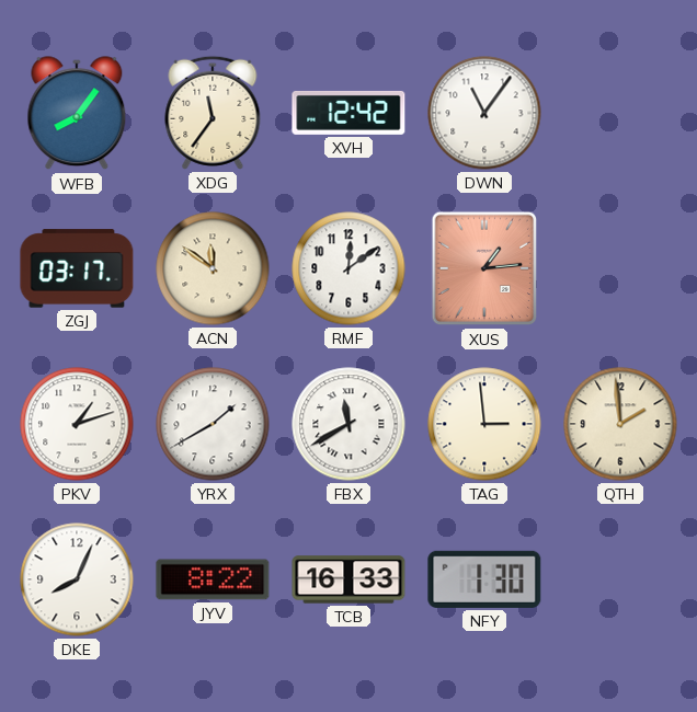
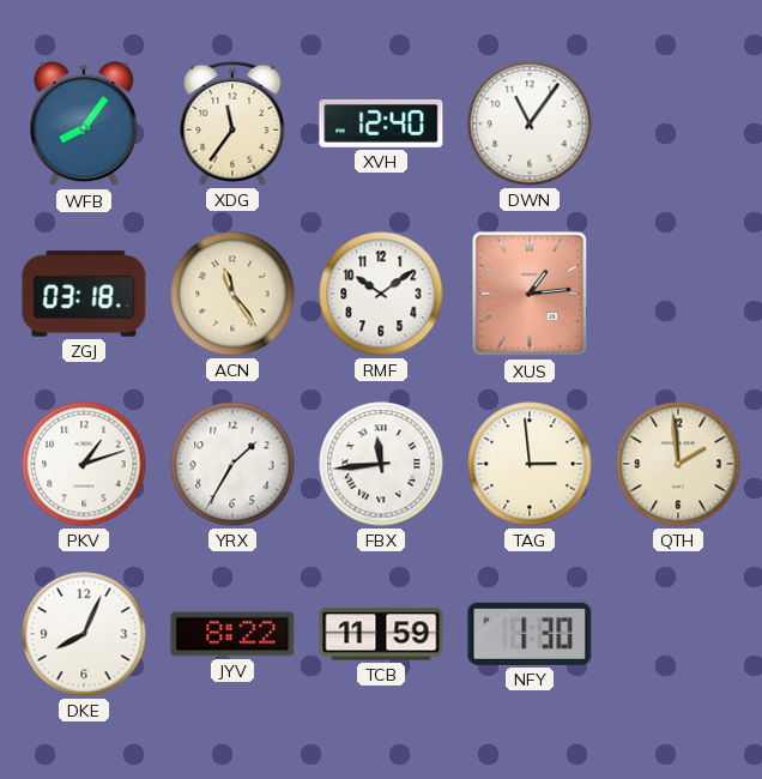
XVH: 12:42 -> 12:40
ZGJ: 03:17 -> 03:18
ACN: 11:51 -> 11:24
RMF: 12:09 -> 10:09
YRX: 1:40 -> 1:35
FBX: 11:40 -> 11:44
TCB: 16:33 -> 11:59
